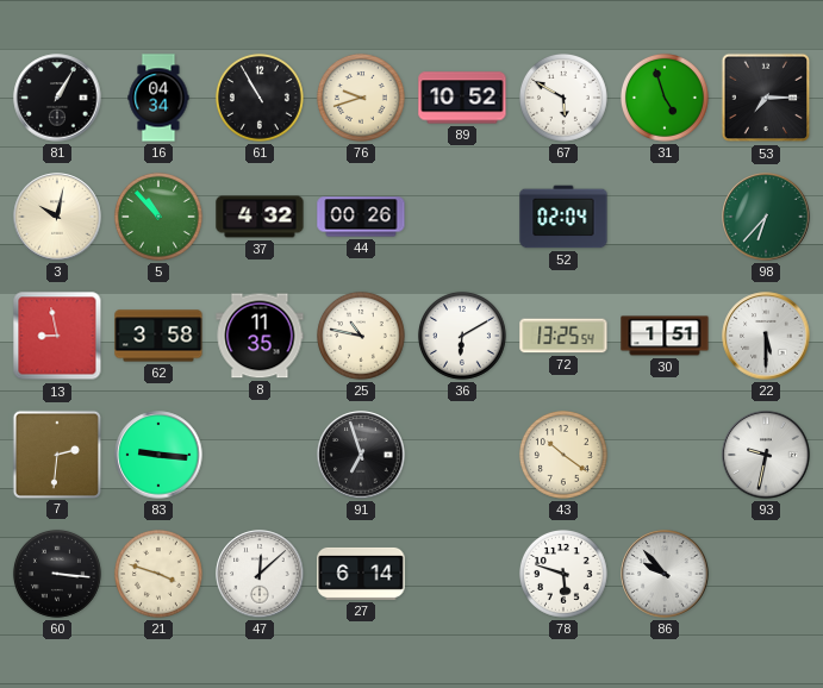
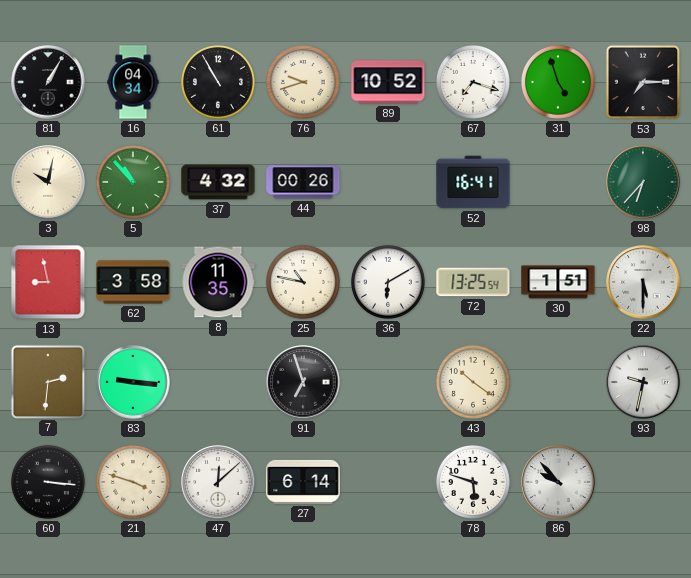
67: 5:50 -> 7:18
52: 02:04 -> 16:41
